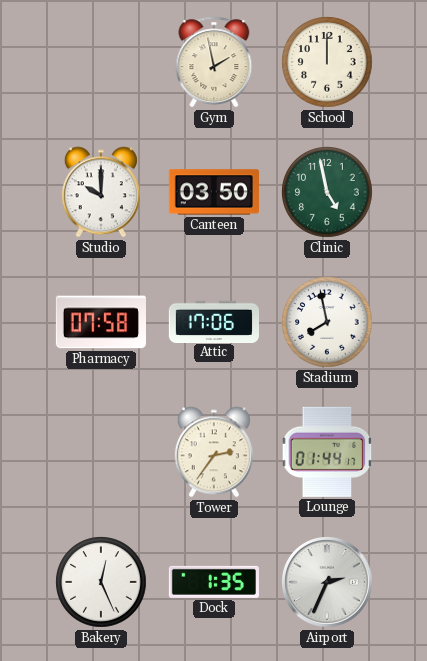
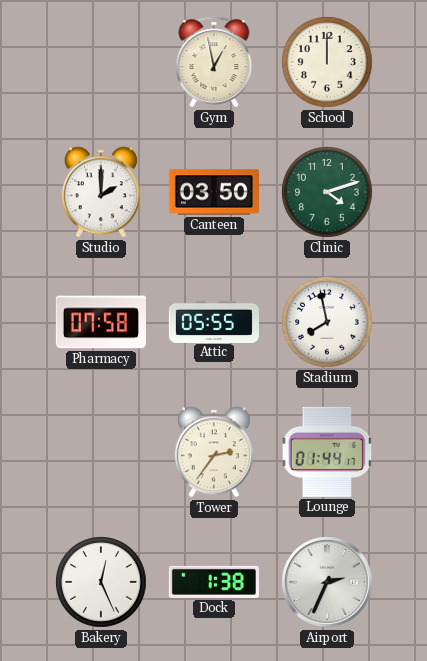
Gym: 1:58 -> 12:58
Studio: 10:00 -> 2:00
Clinic: 4:58 -> 4:12
Attic: 17:06 -> 05:55
Dock: 1:35 -> 1:38
